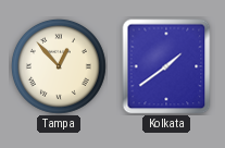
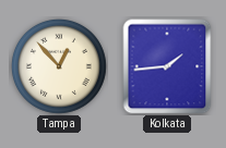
Kolkata: 1:39 -> 1:44
